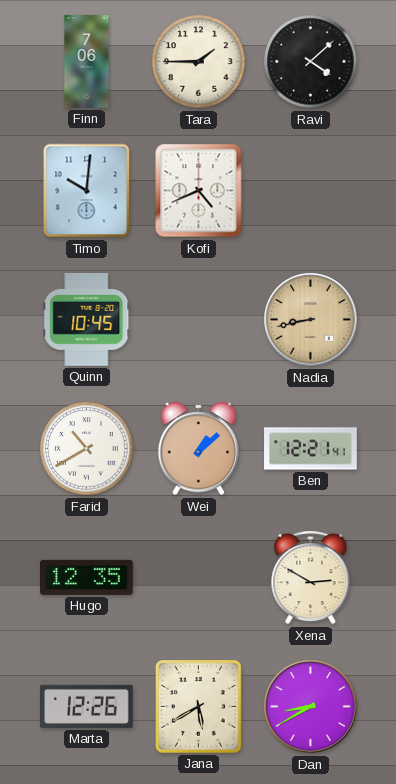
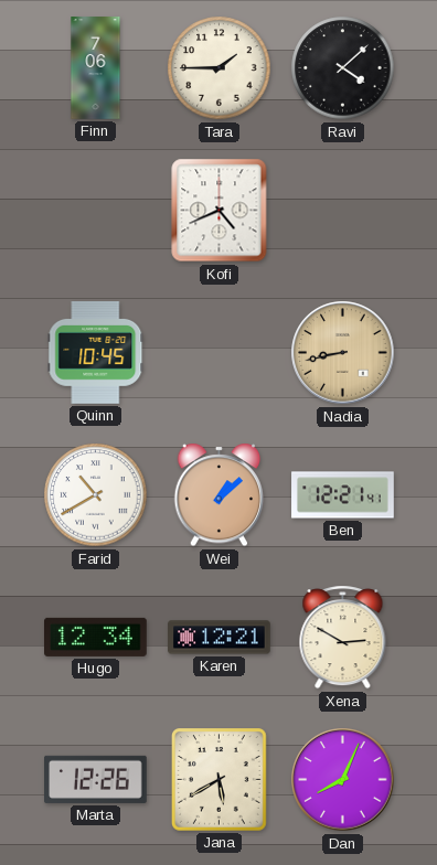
Timo: 10:01 -> none
Hugo: 12:35 -> 12:34
Karen: none -> 12:21
Dan: 8:40 -> 8:04
